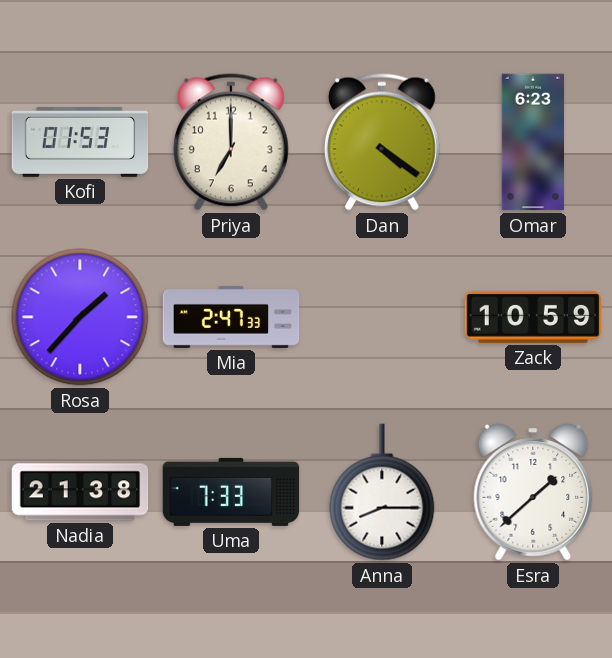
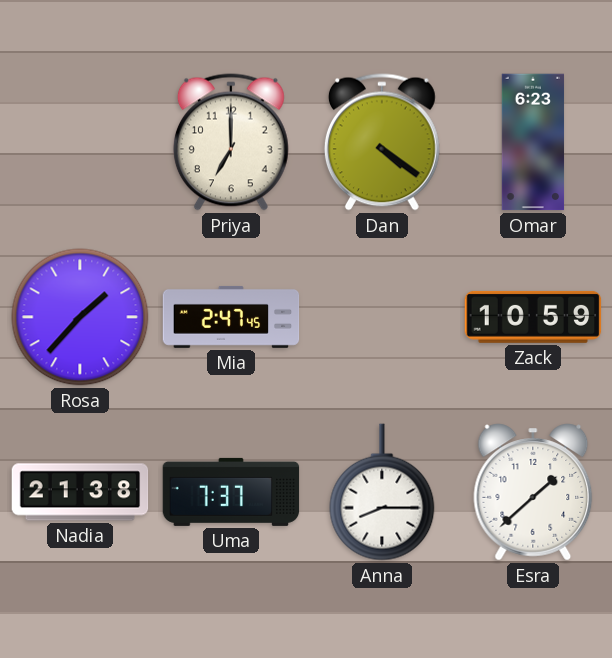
Kofi: 01:53 -> none
Mia: 2:47:33 -> 2:47:45
Uma: 7:33 -> 7:37
